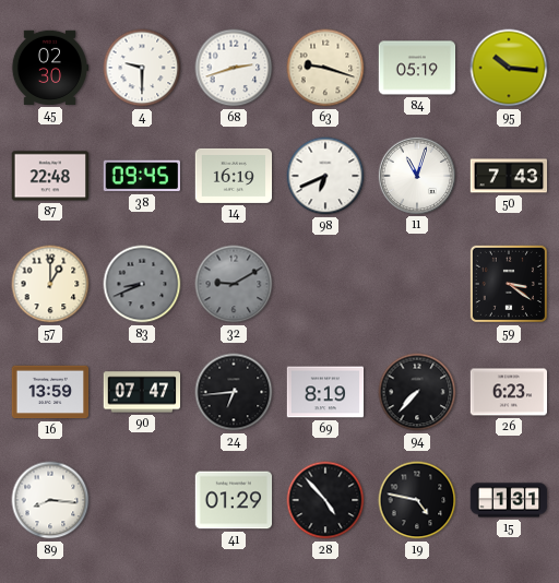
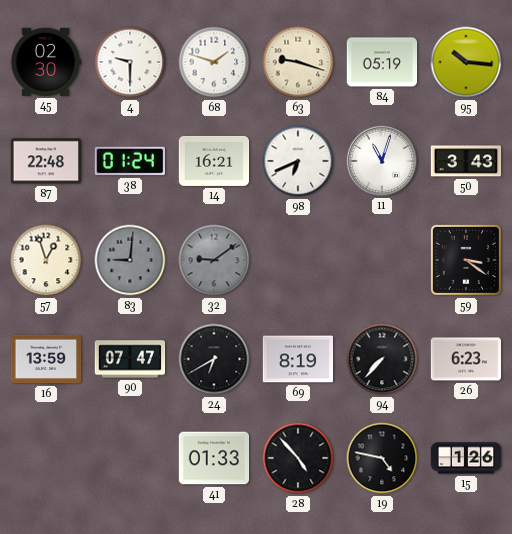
68: 2:42 -> 1:48
38: 09:45 -> 01:24
14: 16:19 -> 16:21
50: 7:43 -> 3:43
57: 1:00 -> 12:57
83: 8:41 -> 9:01
32: 9:10 -> 9:09
24: 6:44 -> 6:40
89: 8:16 -> none
41: 01:29 -> 01:33
15: 1:31 -> 1:26
